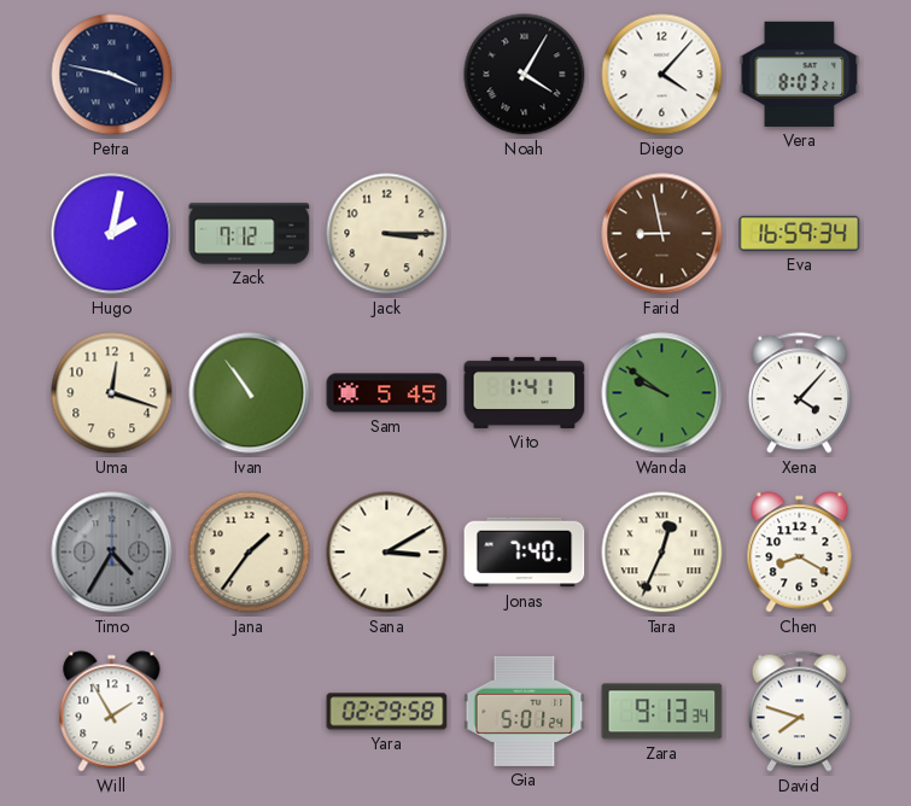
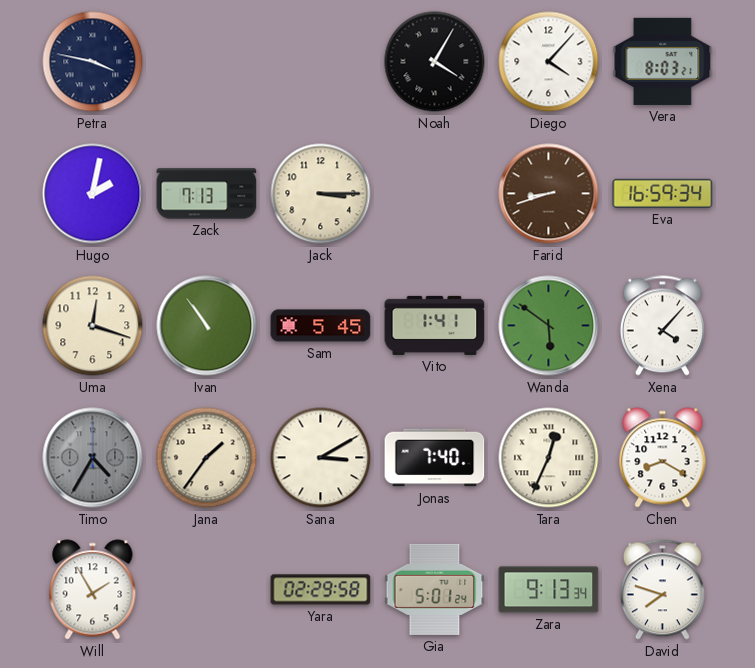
Zack: 7:12 -> 7:13
Farid: 8:58 -> 8:42
Wanda: 9:51 -> 5:51
